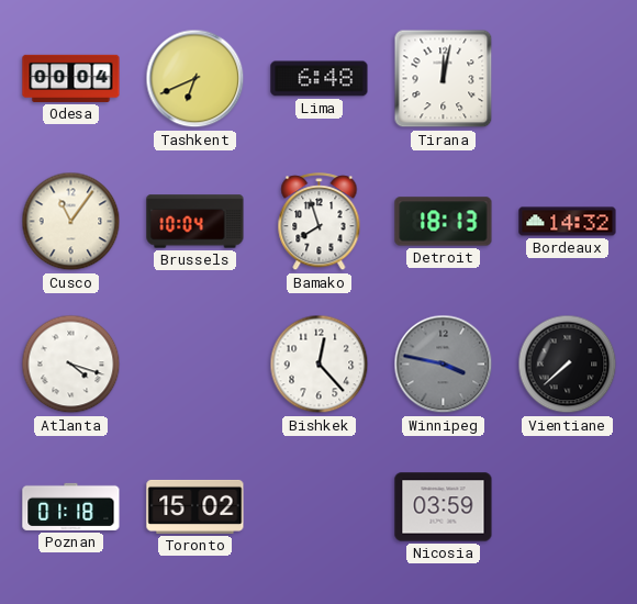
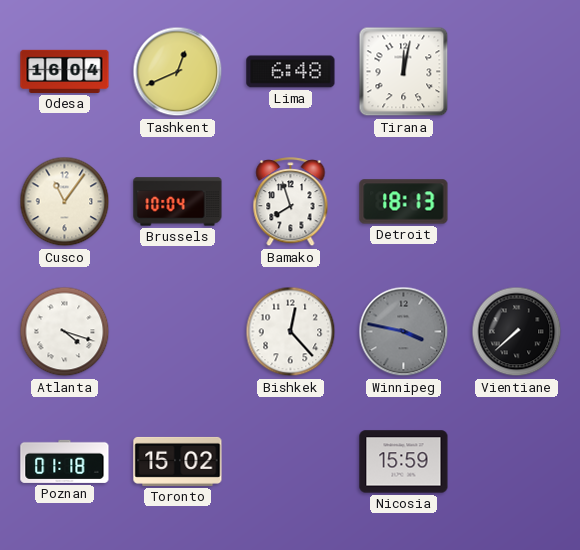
Odesa: 00:04 -> 16:04
Tashkent: 6:41 -> 12:41
Bordeaux: 14:32 -> none
Nicosia: 03:59 -> 15:59
